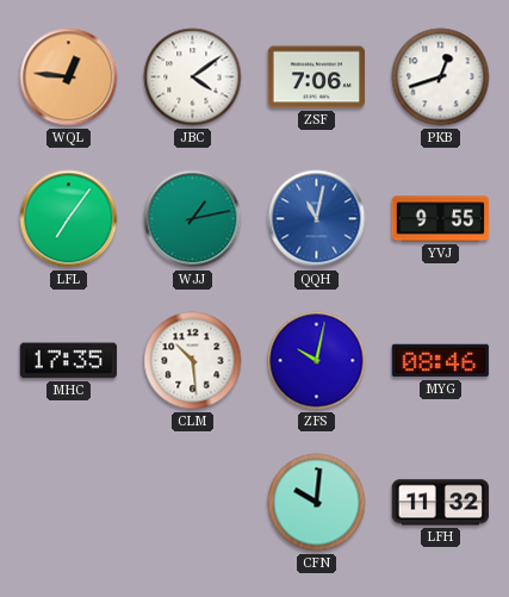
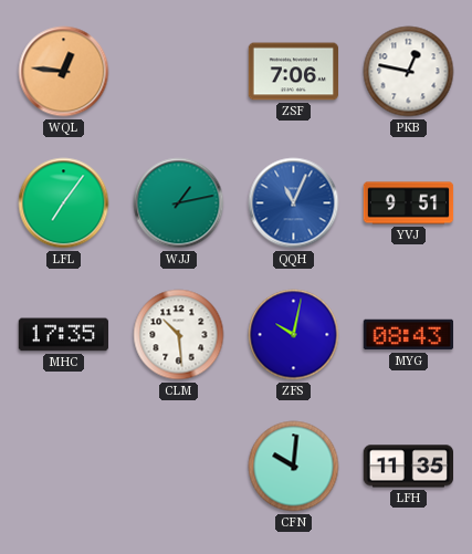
JBC: 4:09 -> none
PKB: 12:42 -> 12:47
QQH: 11:02 -> 11:04
YVJ: 9:55 -> 9:51
MYG: 08:46 -> 08:43
LFH: 11:32 -> 11:35
